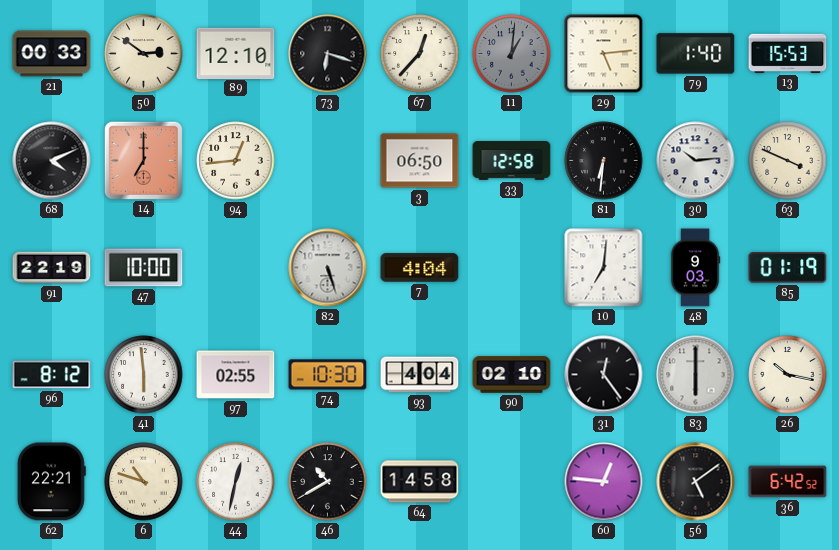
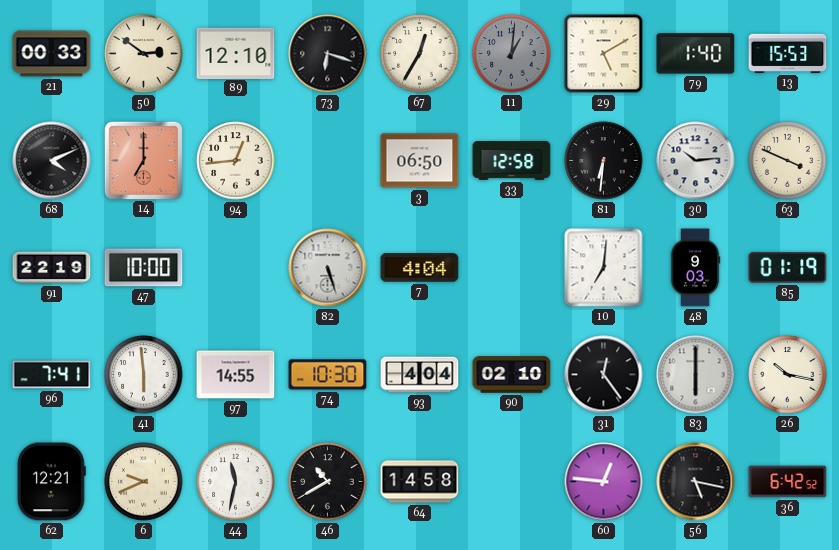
67: 12:37 -> 12:35
29: 5:14 -> 5:10
96: 8:12 -> 7:41
97: 02:55 -> 14:55
62: 22:21 -> 12:21
6: 10:48 -> 9:41
44: 12:32 -> 11:32
56: 5:09 -> 5:17
